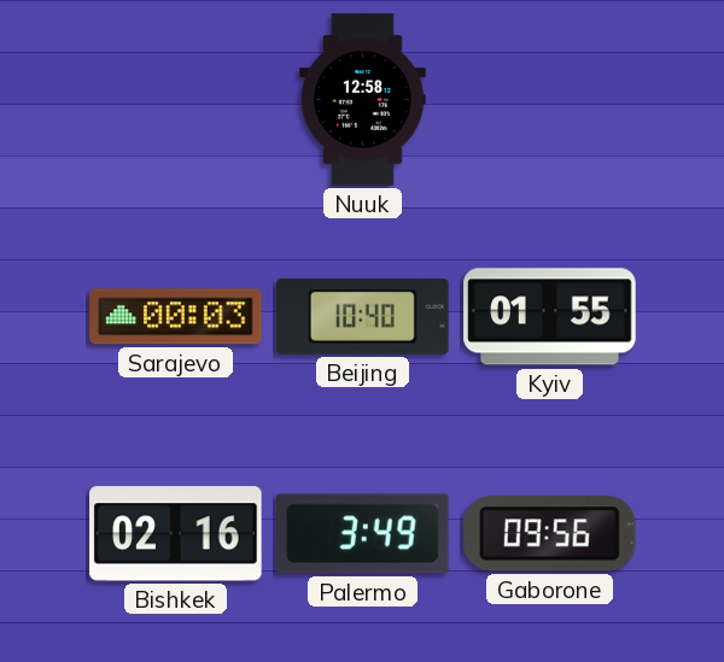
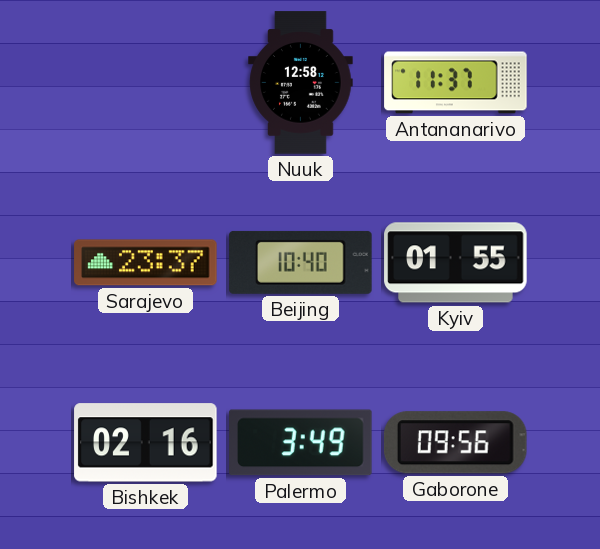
Antananarivo: none -> 11:37
Sarajevo: 00:03 -> 23:37
